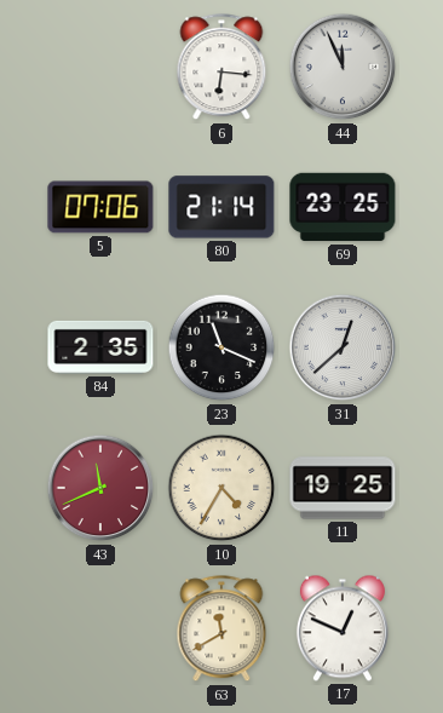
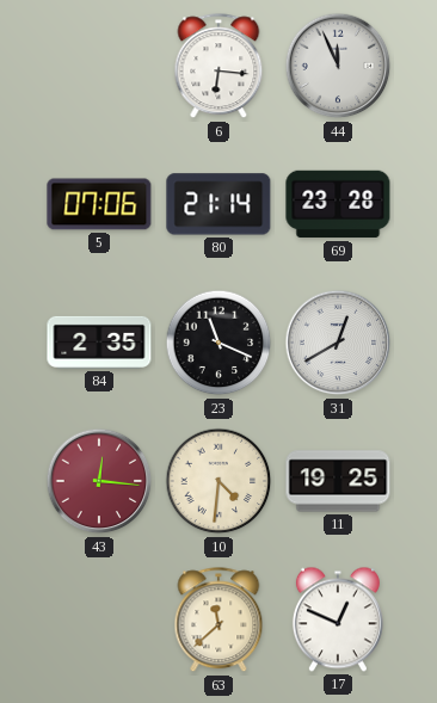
69: 23:25 -> 23:28
31: 12:38 -> 12:40
43: 11:41 -> 12:16
10: 4:35 -> 4:31
63: 11:40 -> 11:38
